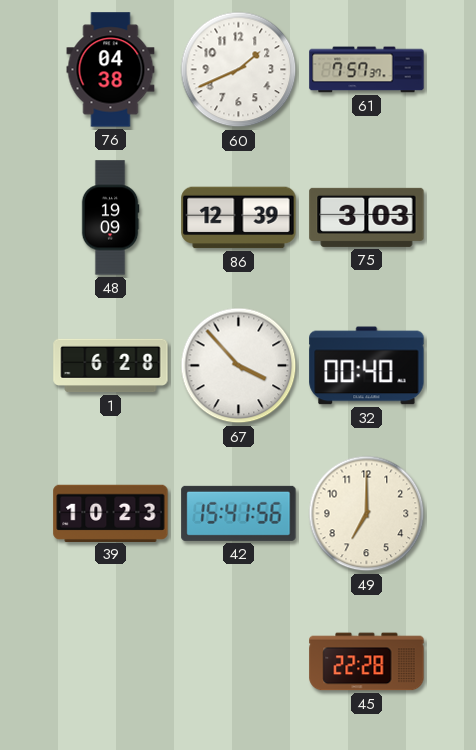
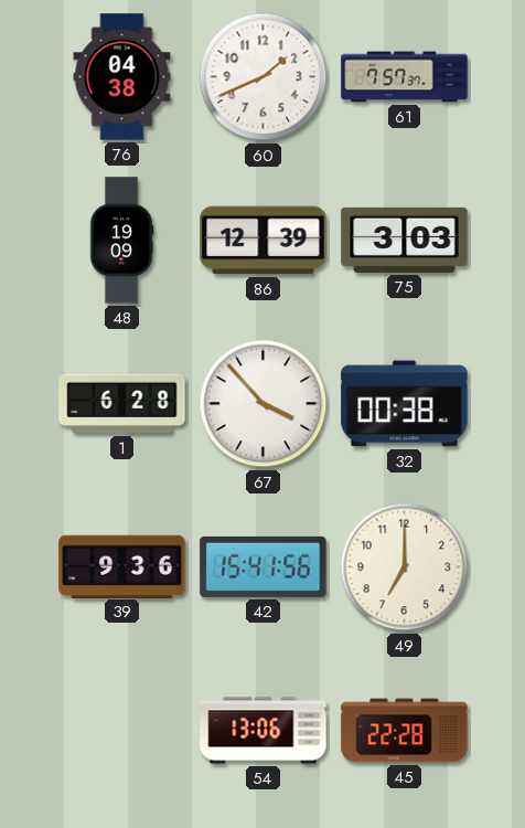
32: 00:40 -> 00:38
39: 10:23 -> 9:36
54: none -> 13:06
